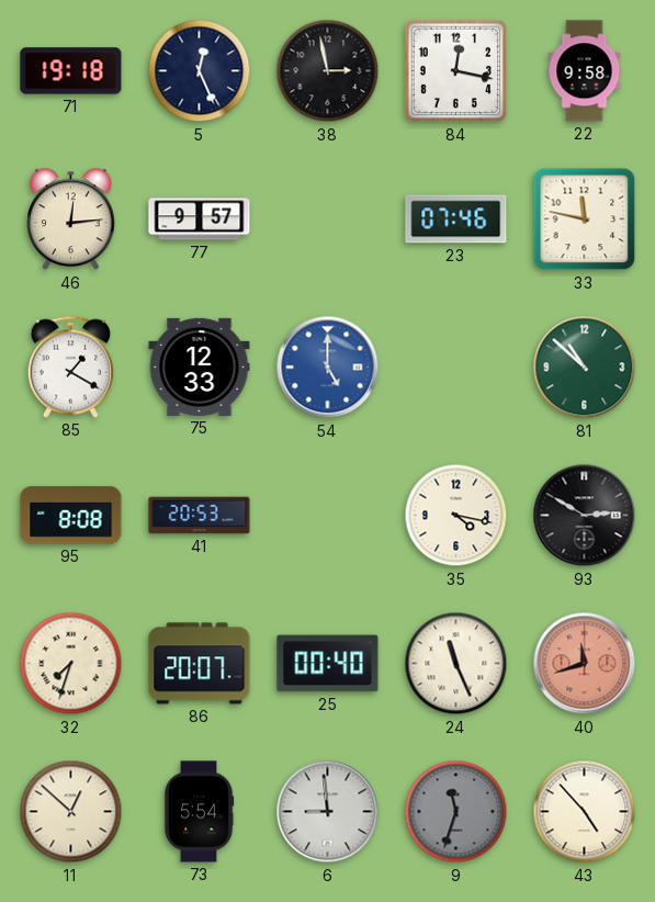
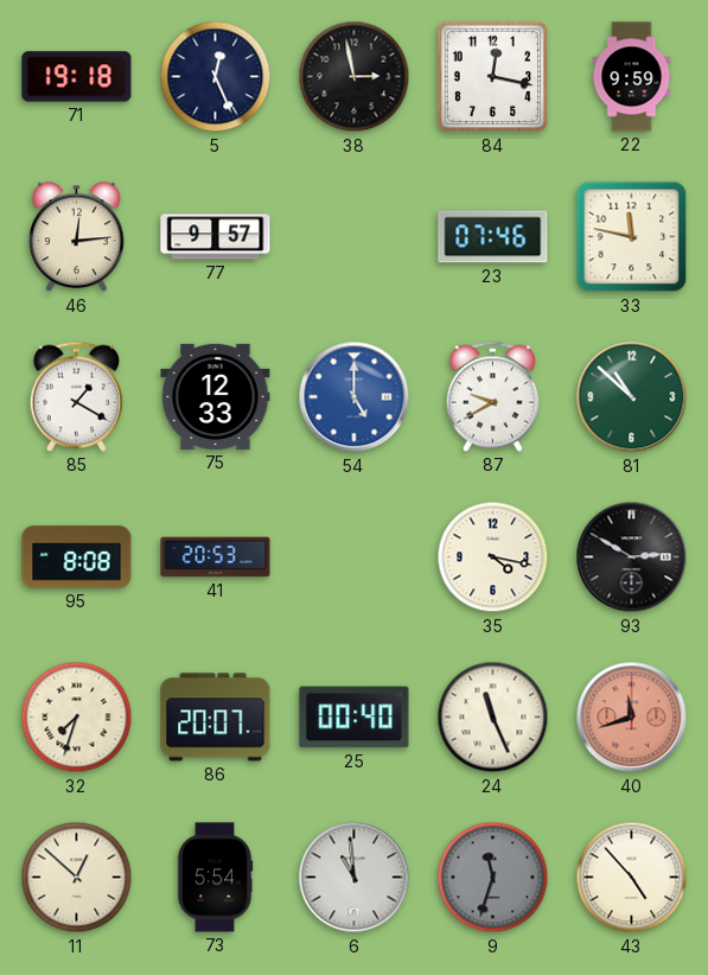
22: 9:58 -> 9:59
87: none -> 9:40
6: 8:59 -> 10:59
